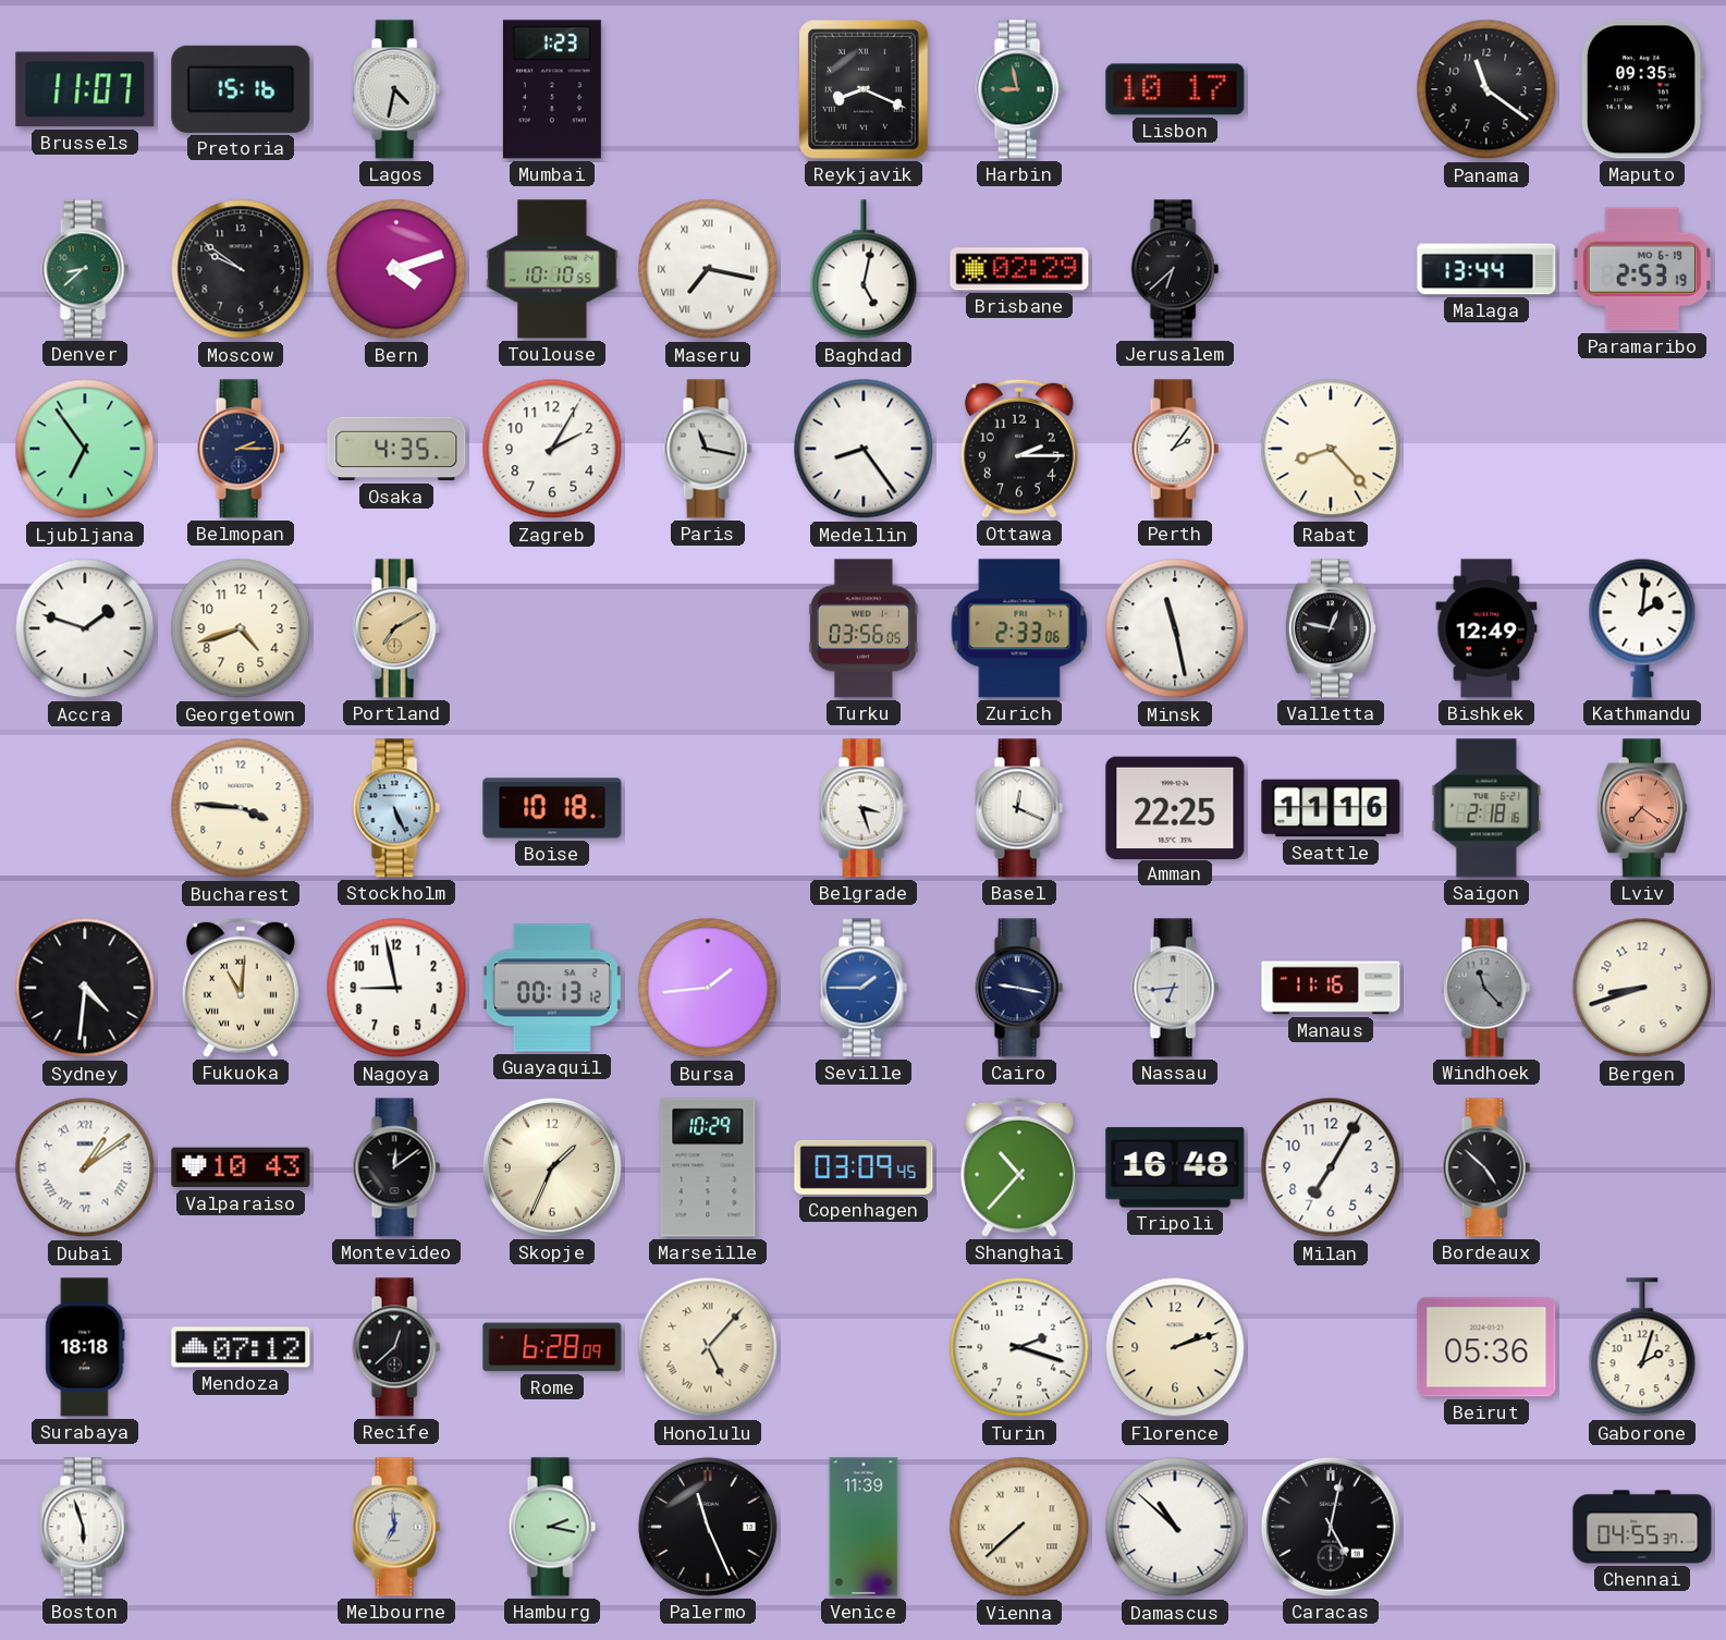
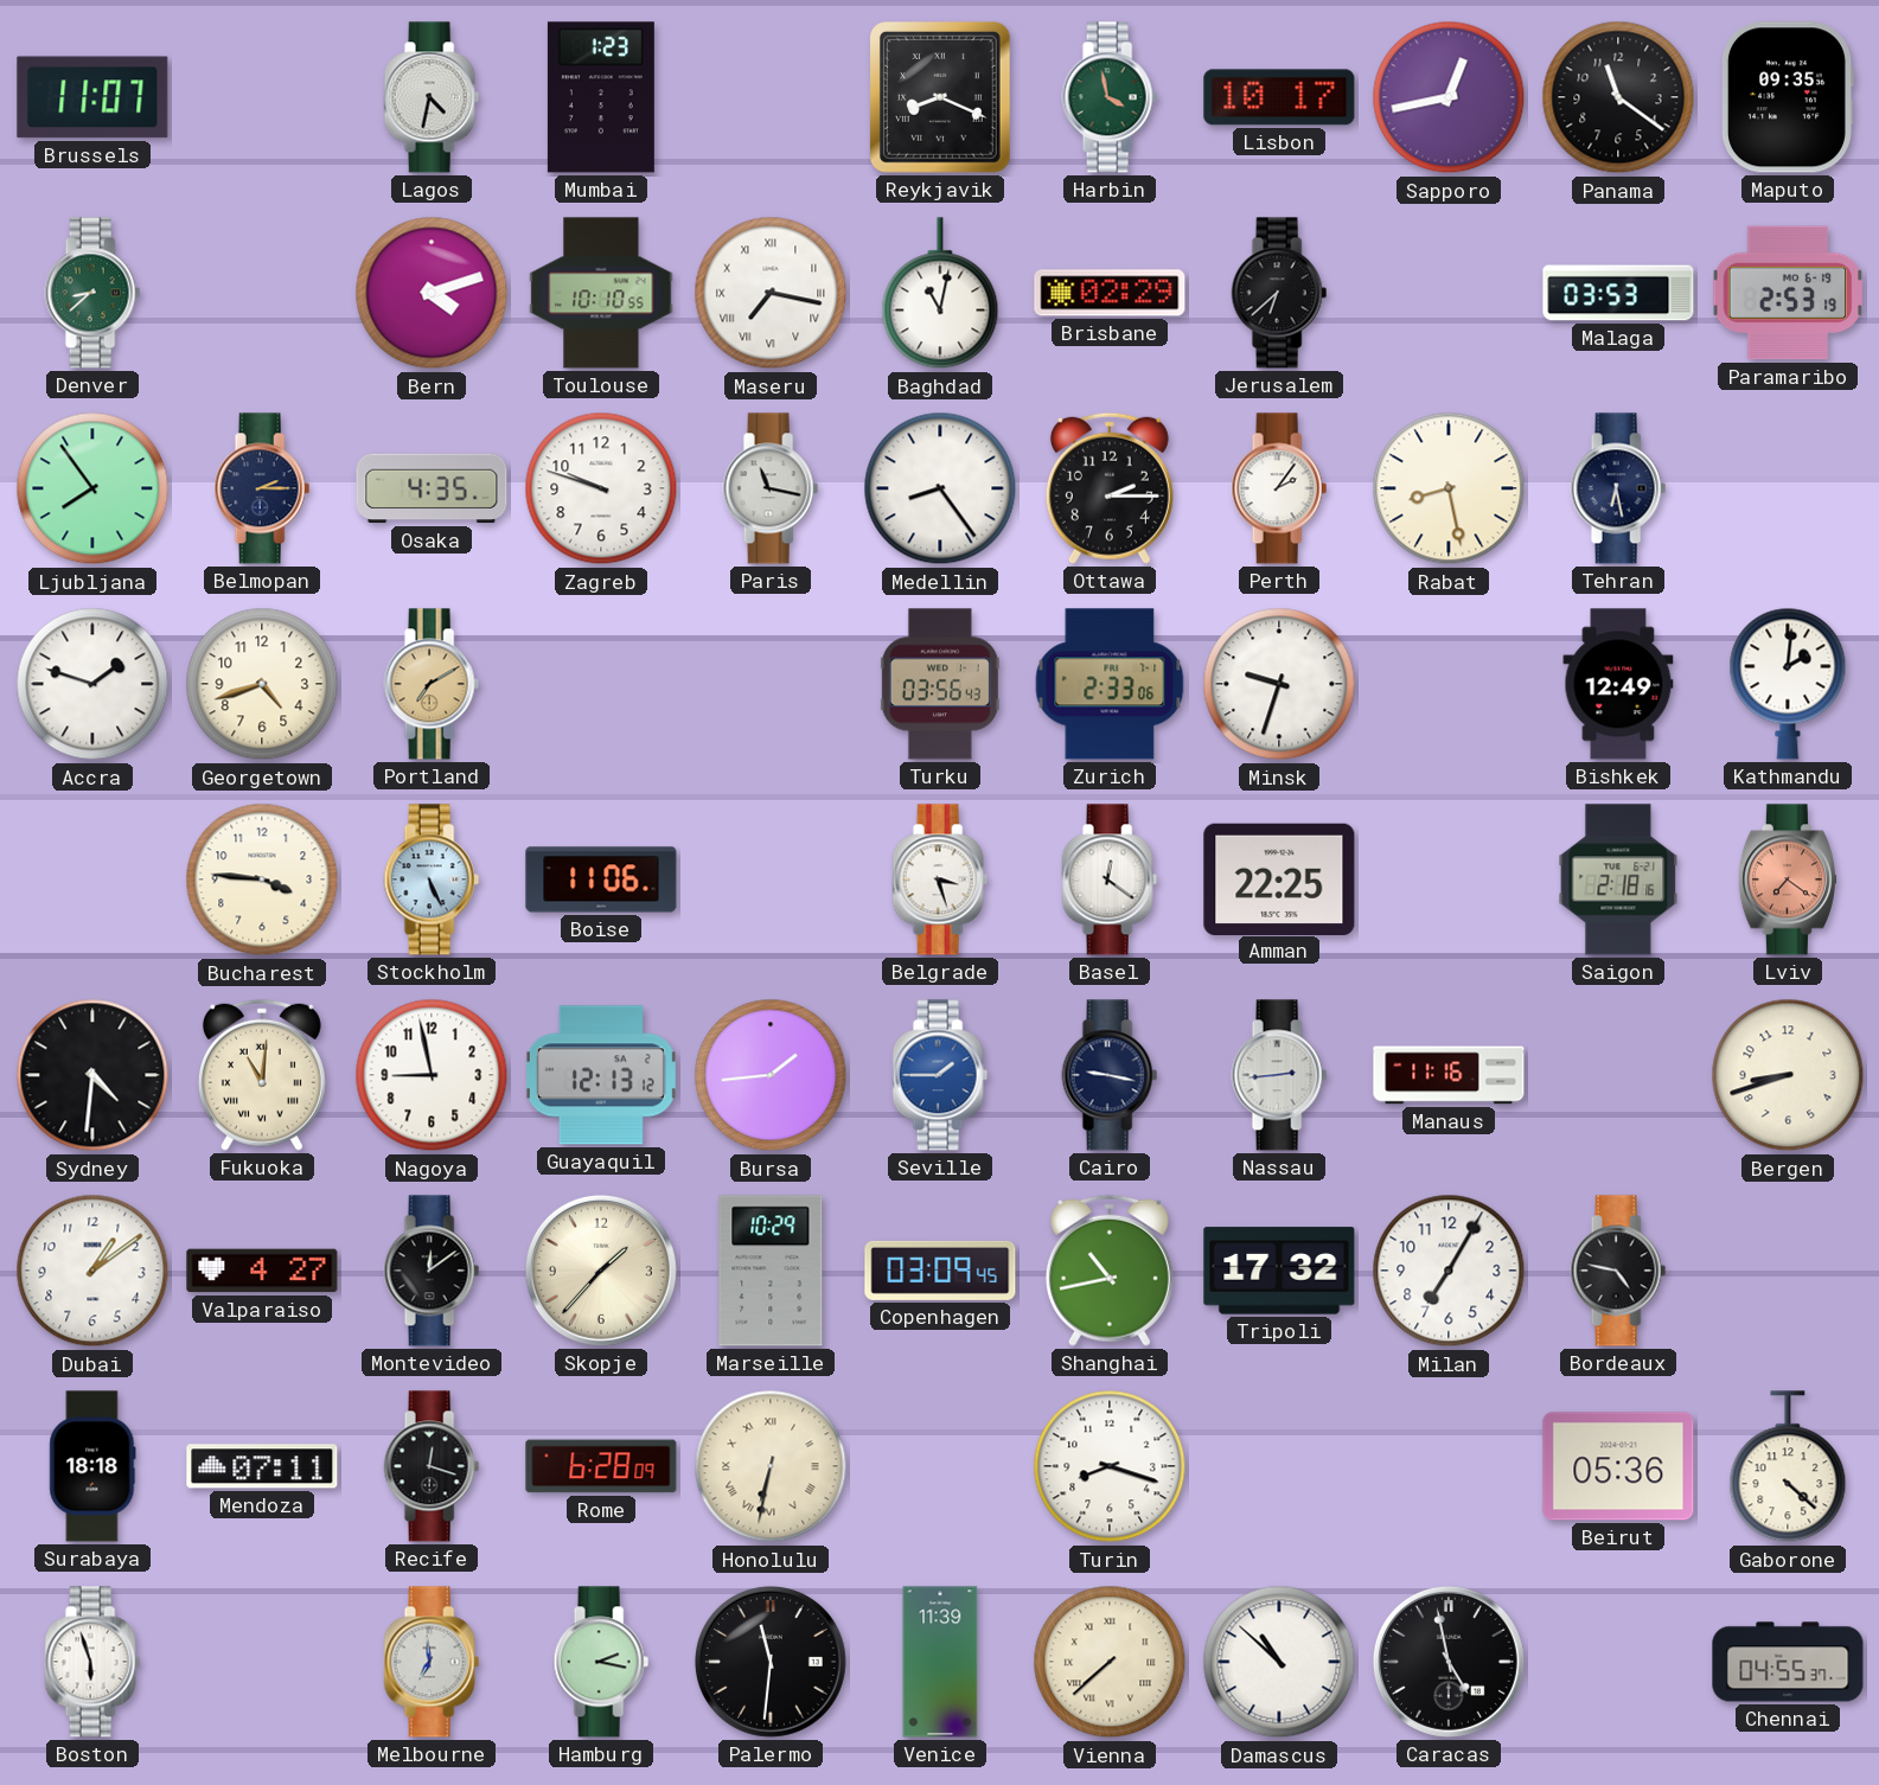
Pretoria: 15:16 -> none
Harbin: 8:58 -> 3:58
Sapporo: none -> 12:43
Moscow: 9:51 -> none
Baghdad: 5:02 -> 11:02
Malaga: 13:44 -> 03:53
Ljubljana: 6:54 -> 7:54
Zagreb: 2:05 -> 9:48
Rabat: 8:23 -> 8:28
Tehran: none -> 6:28
Turku: 03:56:05 -> 03:56:43
Minsk: 11:28 -> 9:33
Valletta: 12:47 -> none
Boise: 10:18 -> 11:06
Basel: 12:19 -> 12:21
Seattle: 11:16 -> none
Guayaquil: 00:13 -> 12:13
Nassau: 6:44 -> 2:44
Windhoek: 11:23 -> none
Dubai numerals: Roman -> Arabic
Valparaiso: 10:43 -> 4:27
Skopje: 1:34 -> 1:37
Shanghai: 10:37 -> 10:43
Tripoli: 16:48 -> 17:32
Bordeaux: 4:52 -> 4:47
Mendoza: 07:12 -> 07:11
Recife: 12:38 -> 12:18
Honolulu: 5:07 -> 6:32
Turin: 2:18 -> 8:18
Florence: 2:12 -> none
Gaborone: 2:03 -> 4:22
Palermo: 11:26 -> 11:31
Caracas: 5:02 -> 4:58
